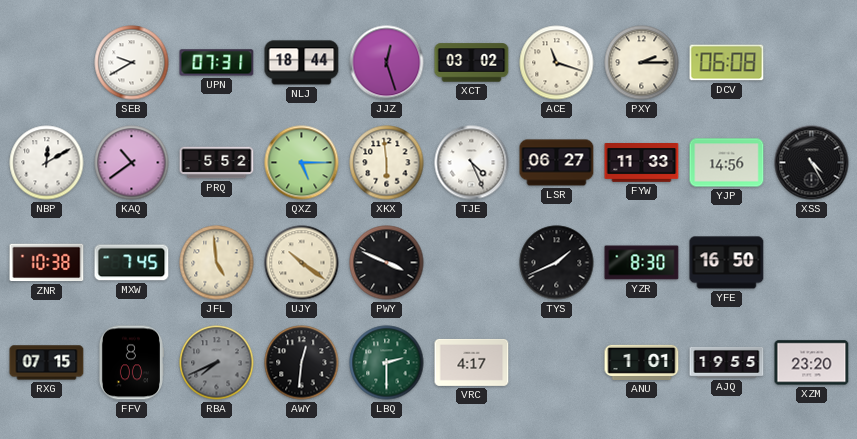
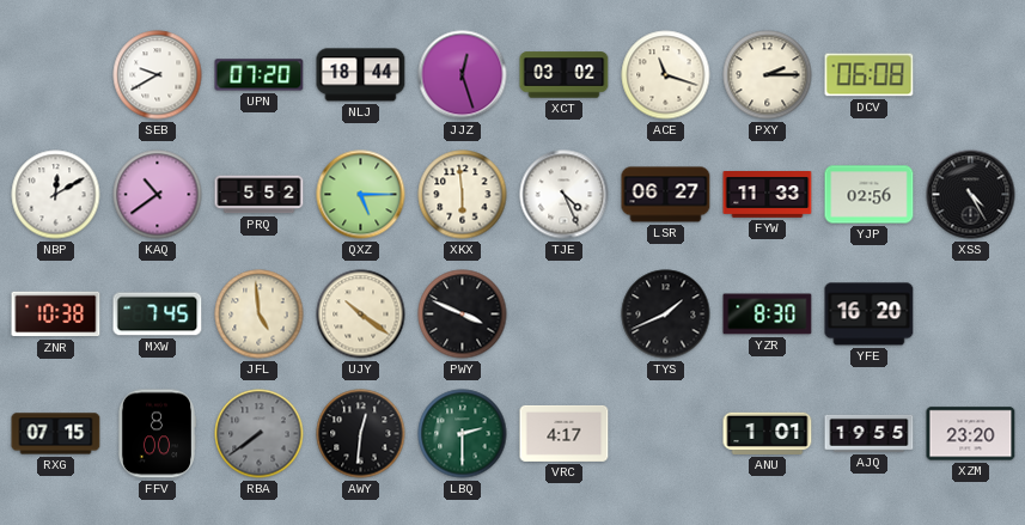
UPN: 07:31 -> 07:20
YJP: 14:56 -> 02:56
YFE: 16:50 -> 16:20
RBA: 7:41 -> 7:39
